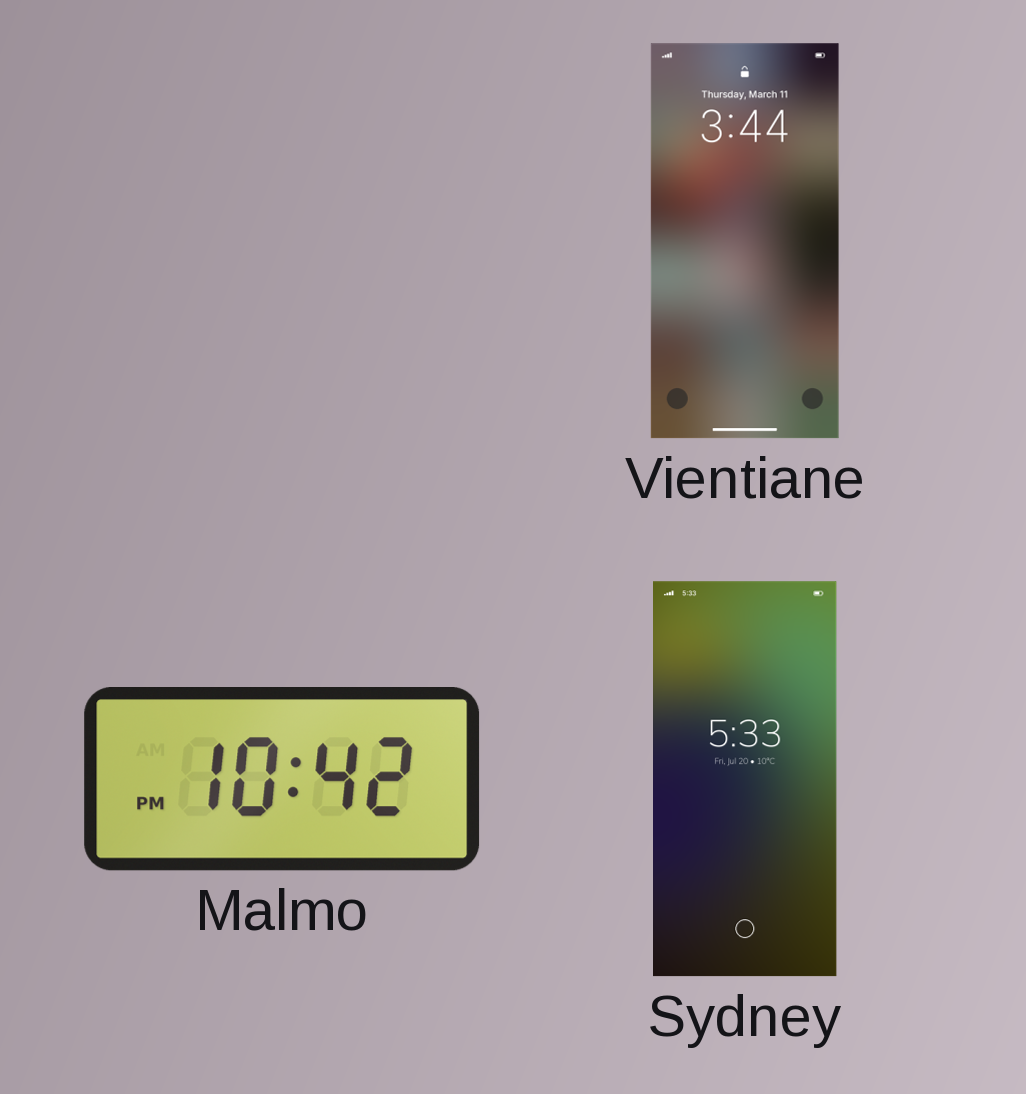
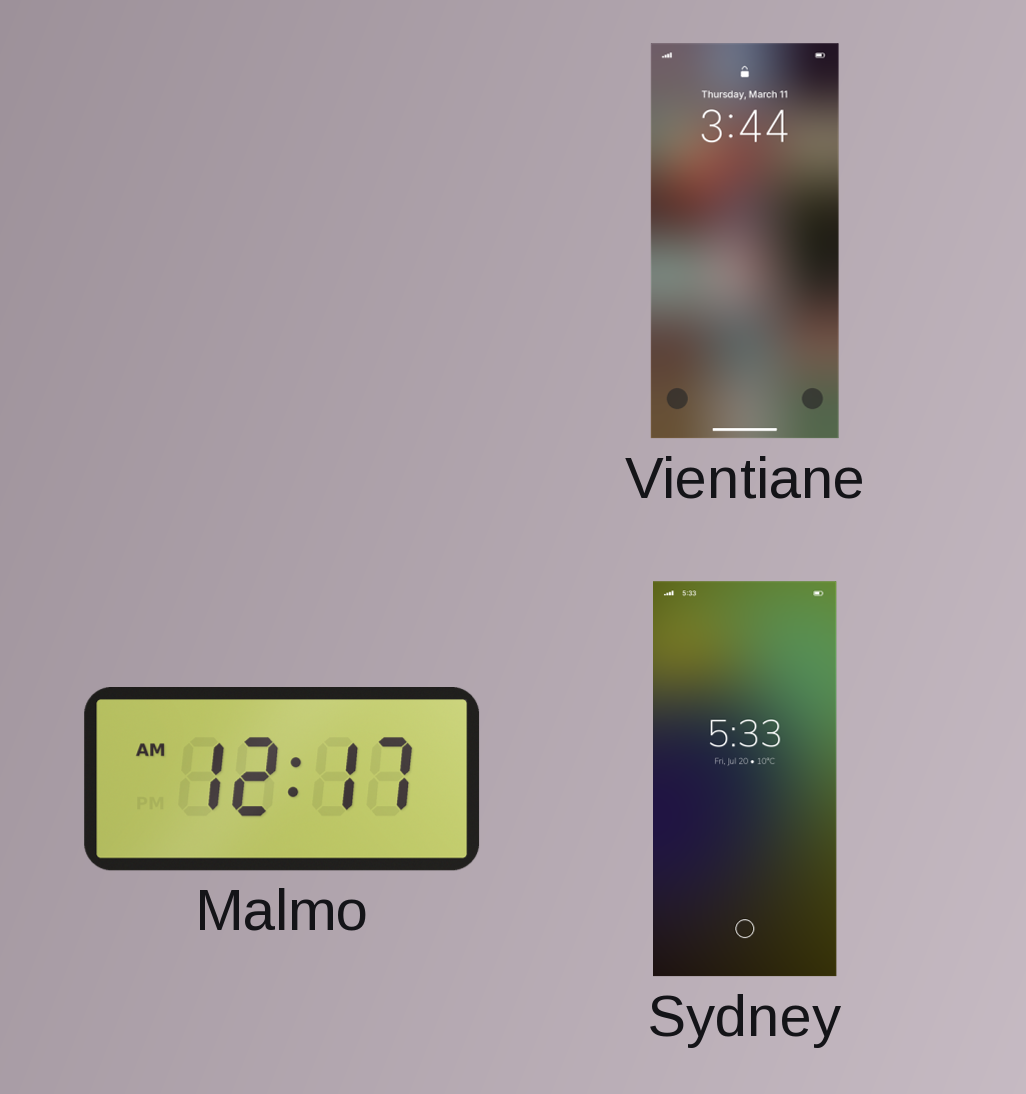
Malmo: 10:42 -> 12:17
